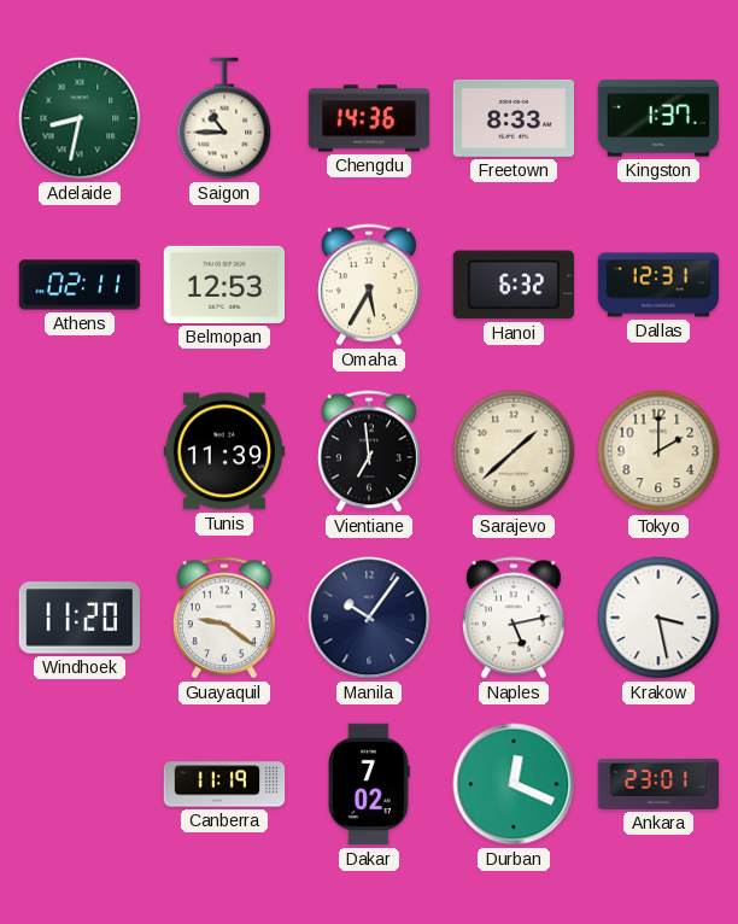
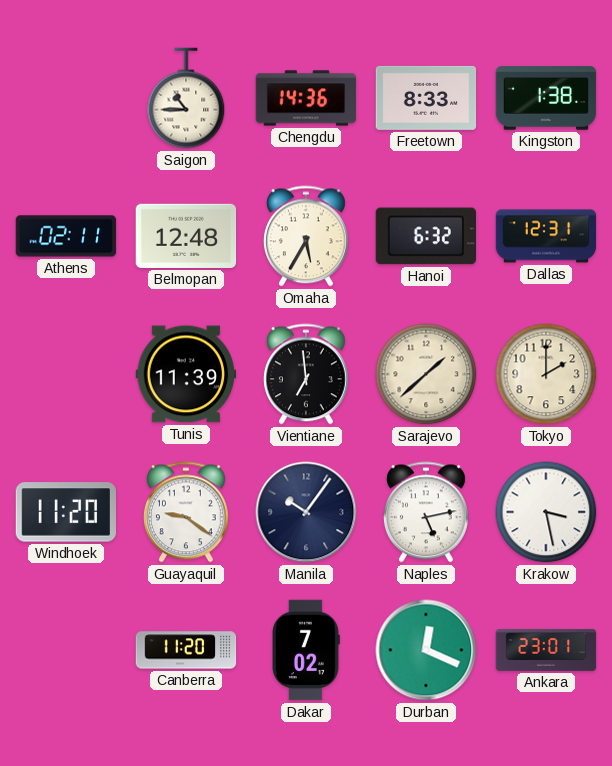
Adelaide: 8:32 -> none
Kingston: 1:37 -> 1:38
Belmopan: 12:53 -> 12:48
Canberra: 11:19 -> 11:20
